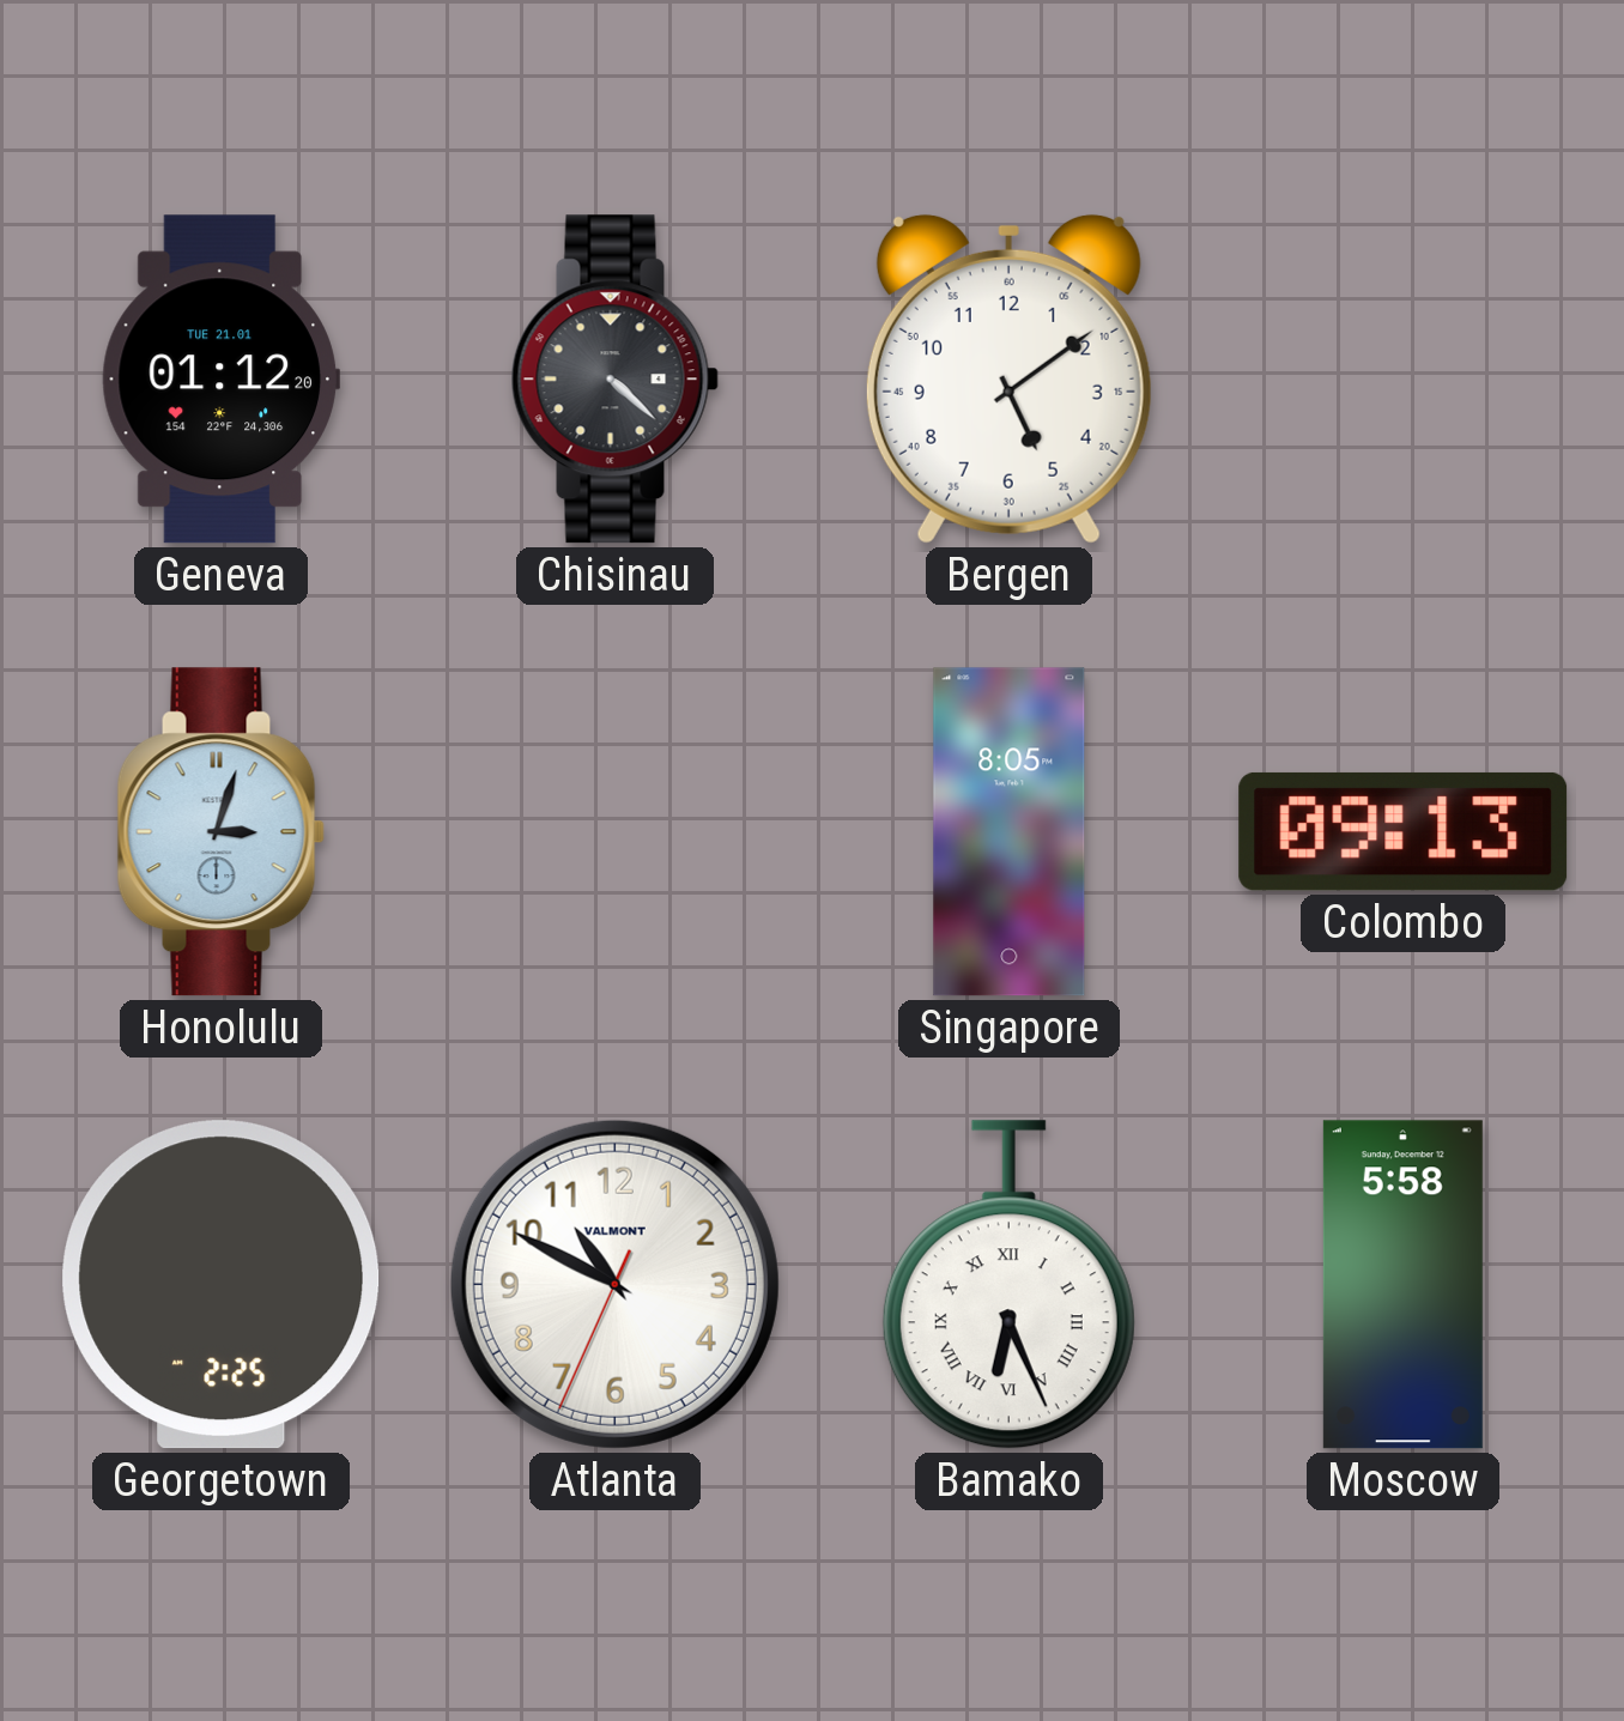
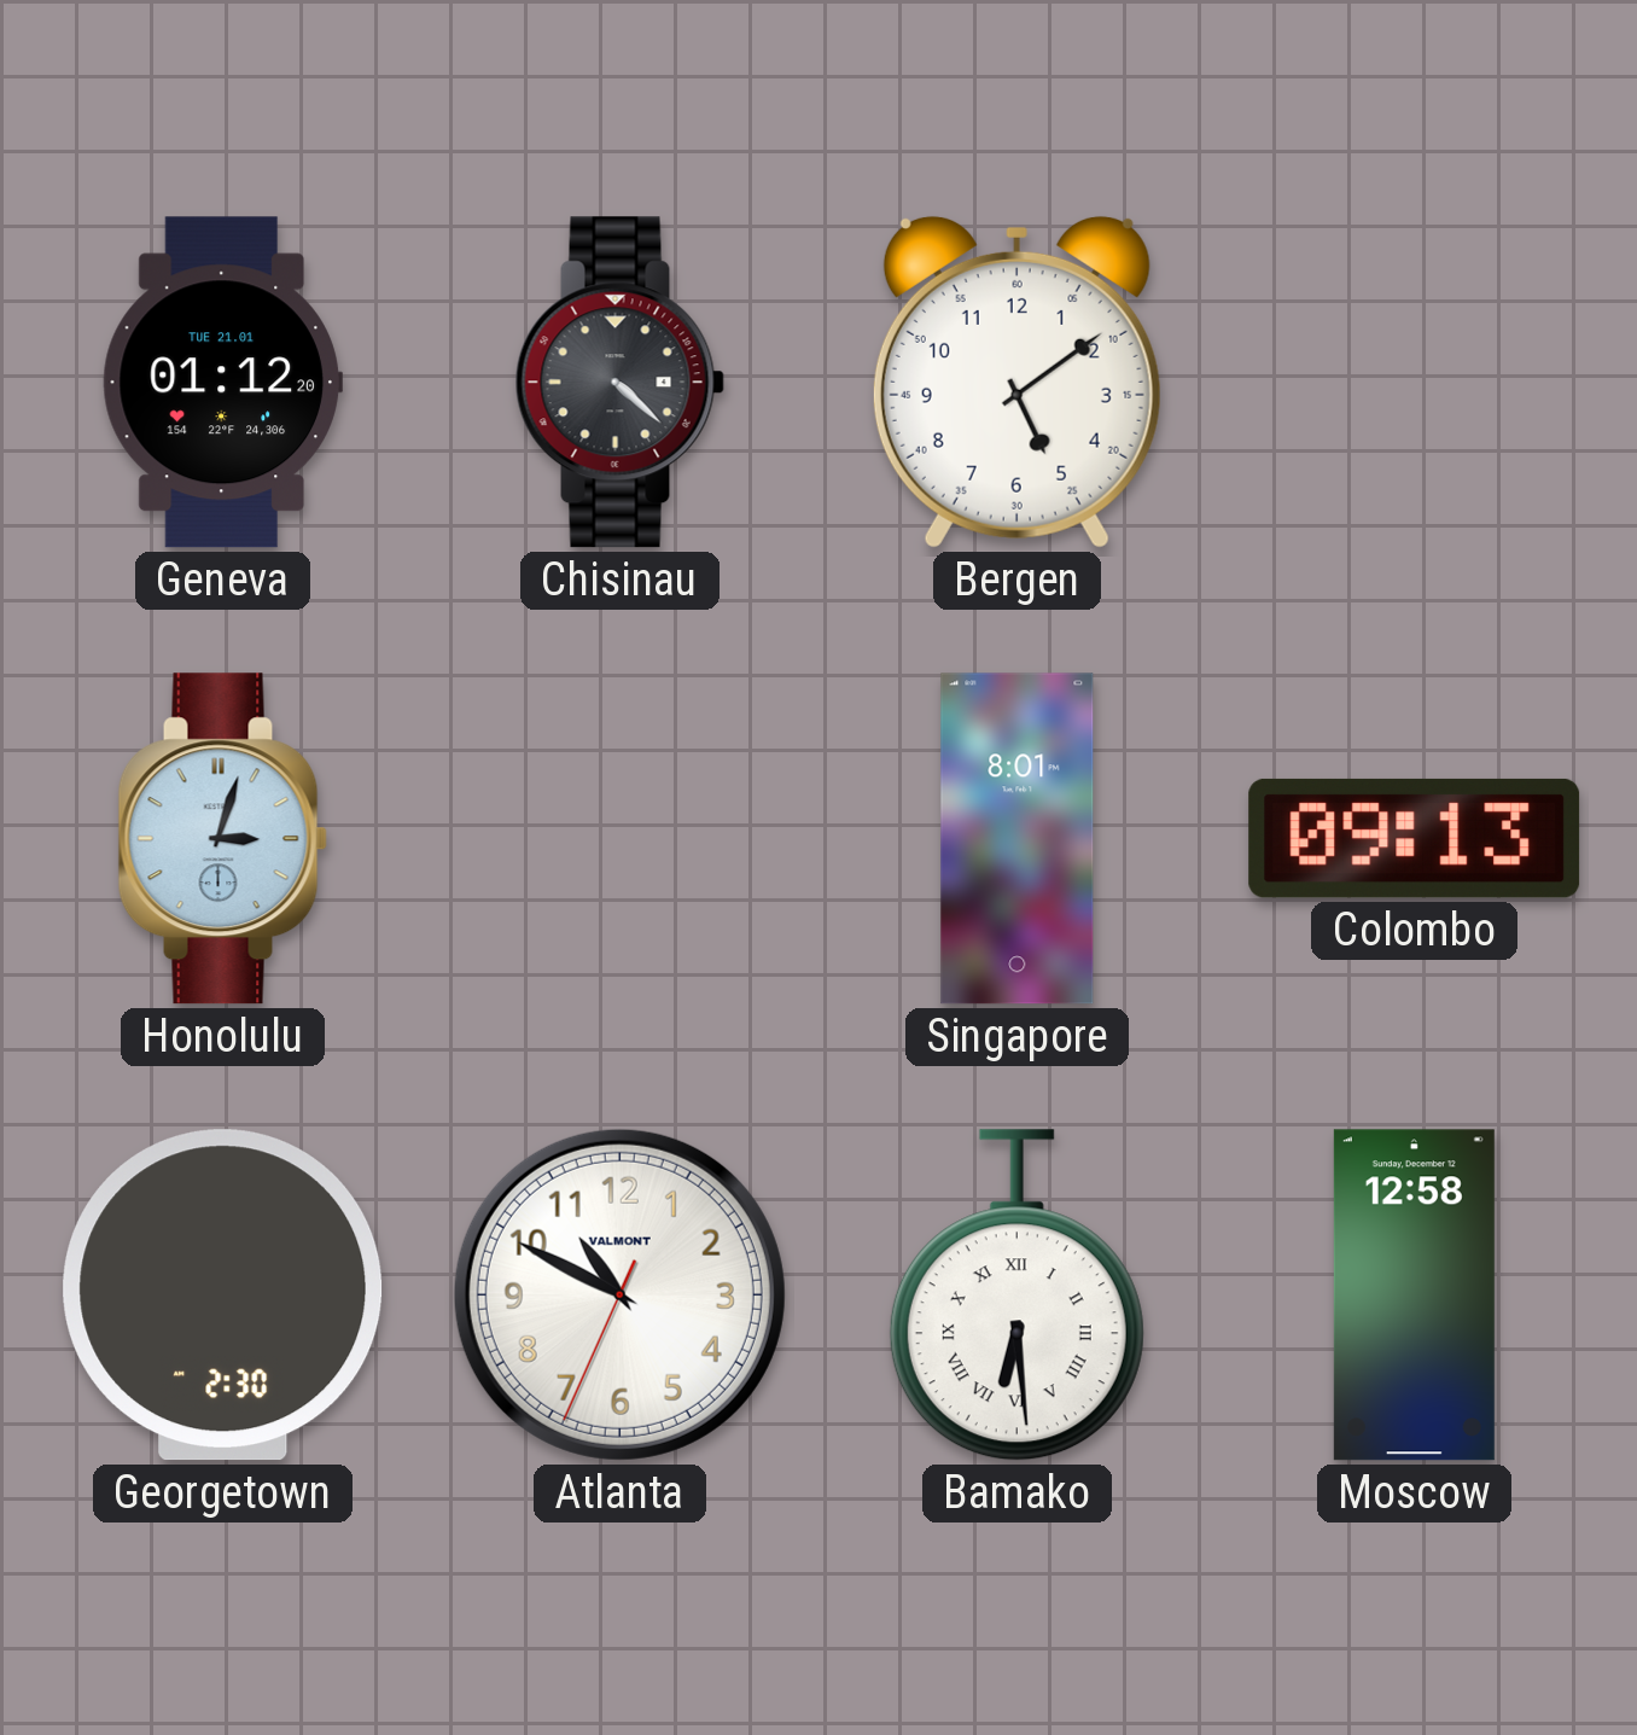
Singapore: 8:05 -> 8:01
Georgetown: 2:25 -> 2:30
Bamako: 6:26 -> 6:29
Moscow: 5:58 -> 12:58
